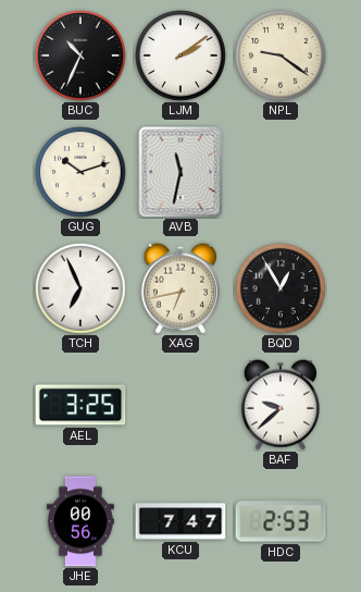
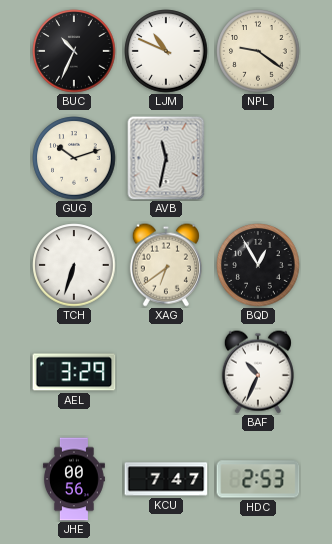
LJM: 2:09 -> 10:49
TCH: 6:56 -> 6:33
XAG: 6:43 -> 6:39
AEL: 3:25 -> 3:29
BAF: 9:38 -> 10:34
